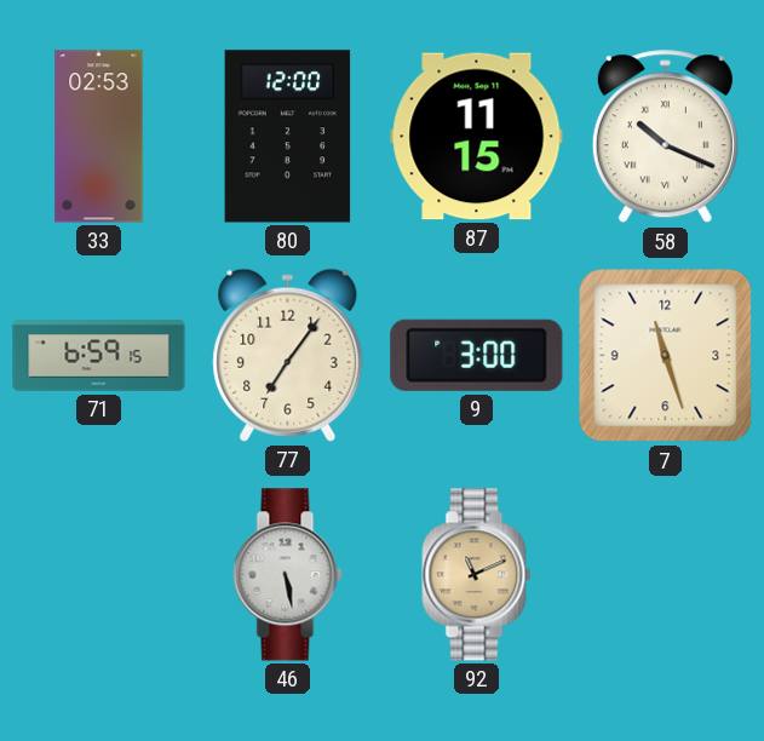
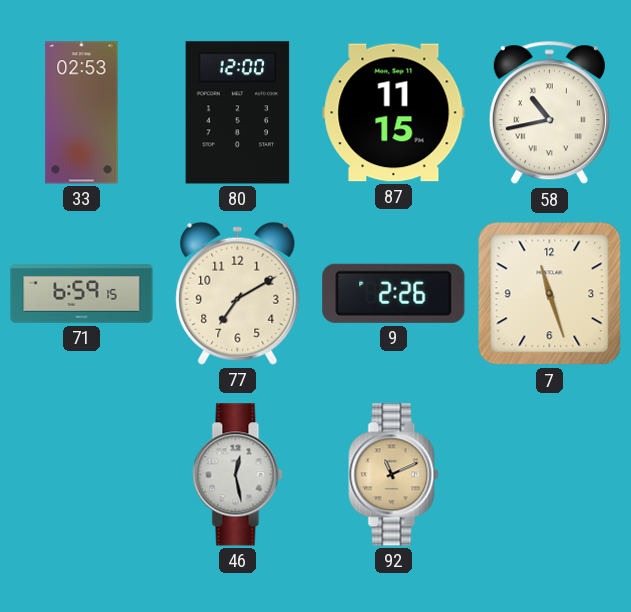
58: 10:19 -> 10:43
77: 7:06 -> 7:10
9: 3:00 -> 2:26
46: 5:28 -> 12:28
